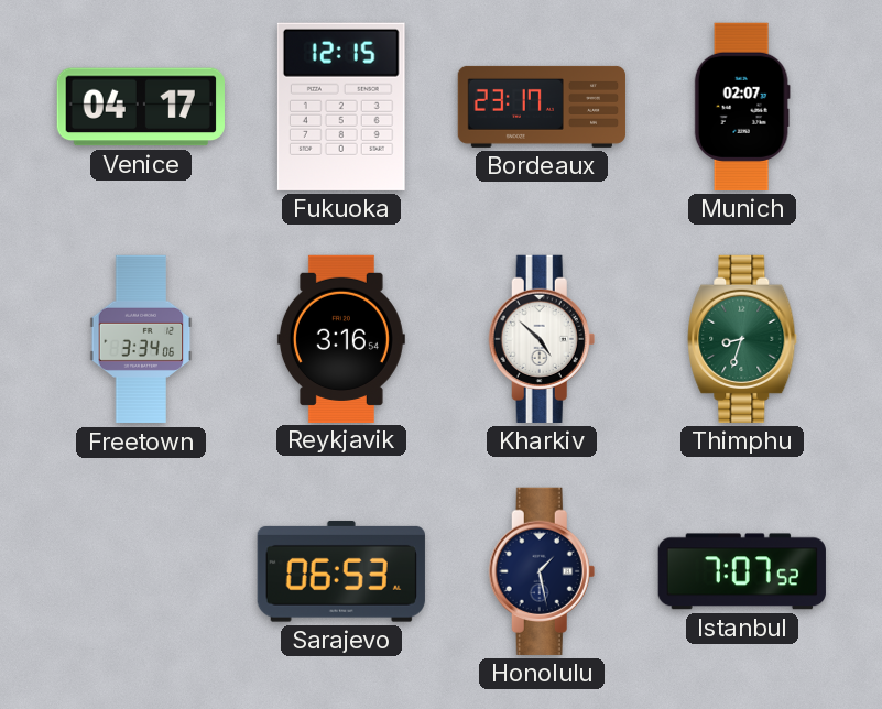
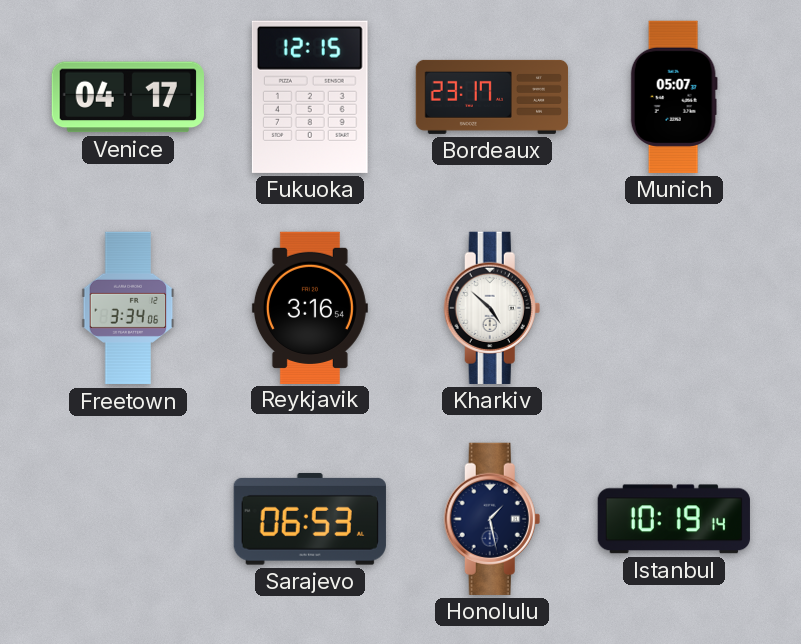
Munich: 02:07 -> 05:07
Thimphu: 8:33 -> none
Istanbul: 7:07 -> 10:19
